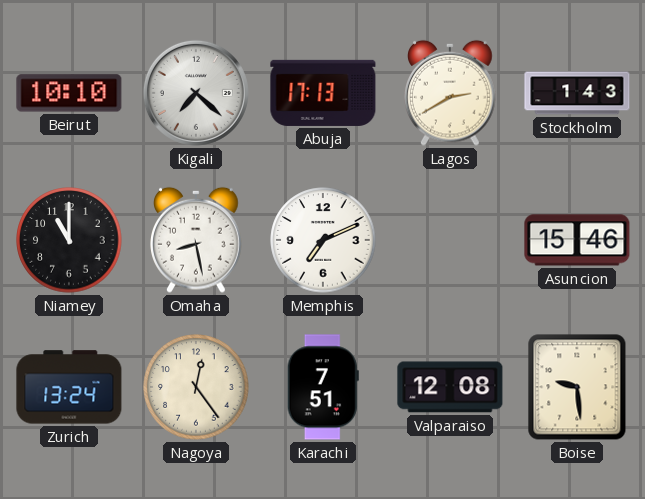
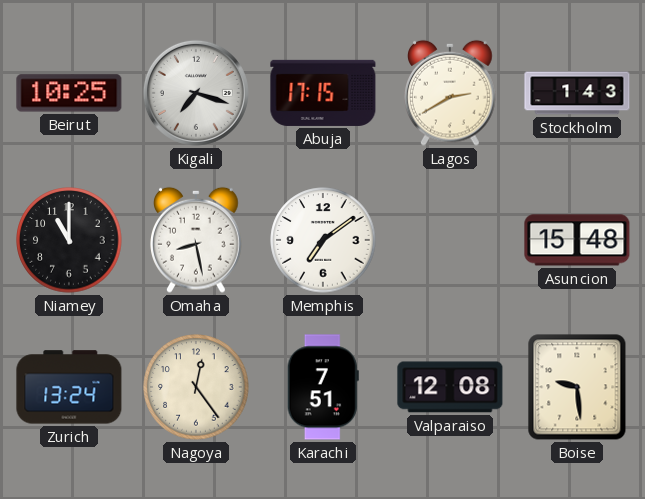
Beirut: 10:10 -> 10:25
Kigali: 7:22 -> 7:18
Abuja: 17:13 -> 17:15
Memphis: 7:11 -> 7:09
Asuncion: 15:46 -> 15:48
